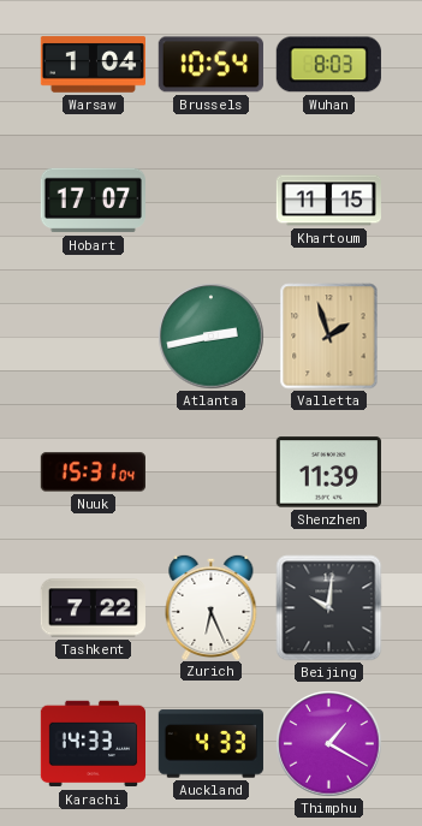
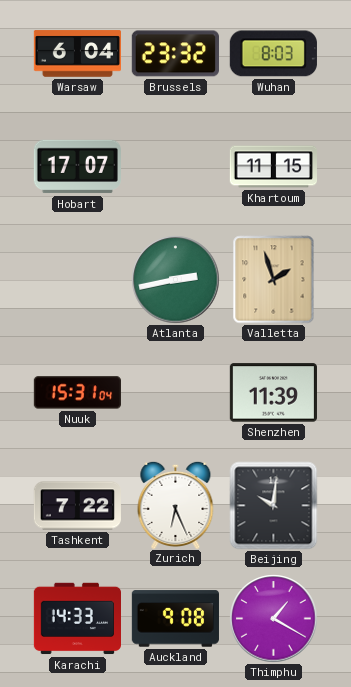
Warsaw: 1:04 -> 6:04
Brussels: 10:54 -> 23:32
Auckland: 4:33 -> 9:08
